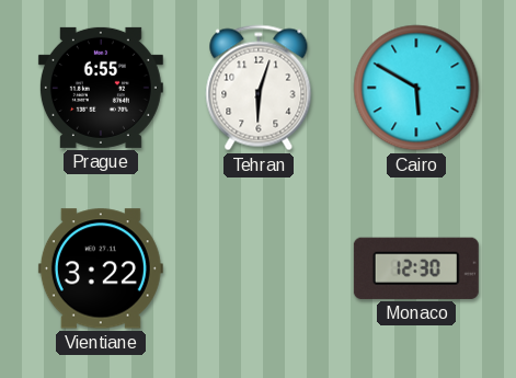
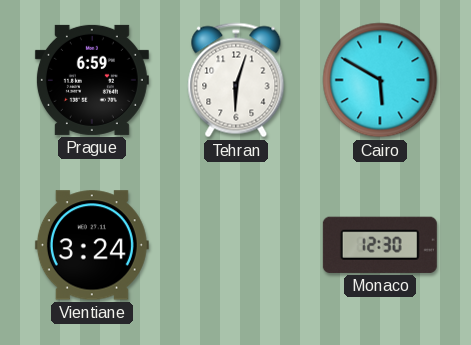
Prague: 6:55 -> 6:59
Vientiane: 3:22 -> 3:24
